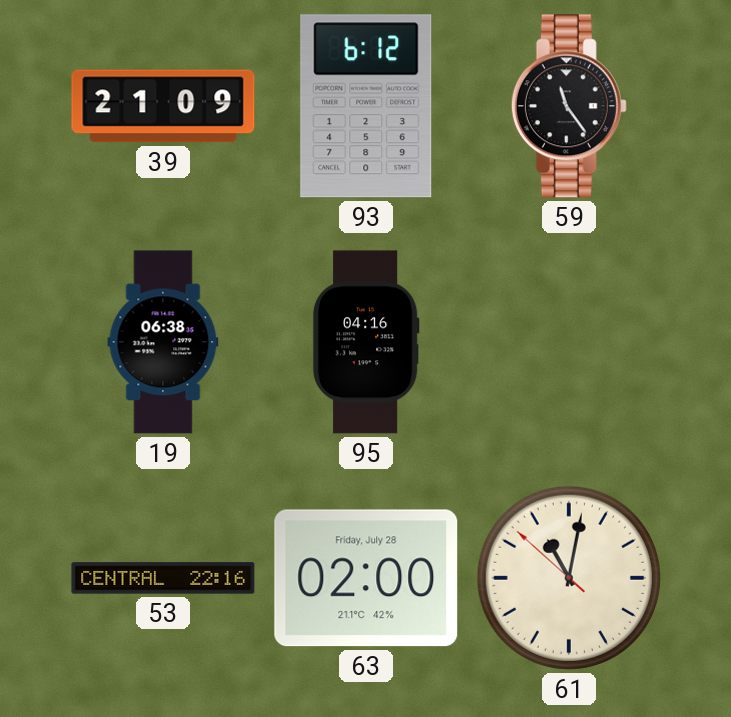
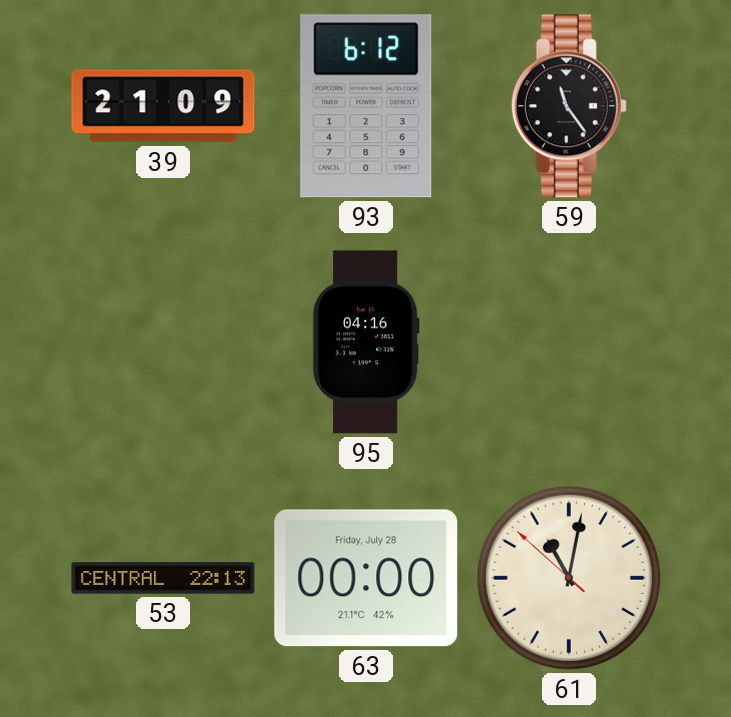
19: 06:38 -> none
53: 22:16 -> 22:13
63: 02:00 -> 00:00
